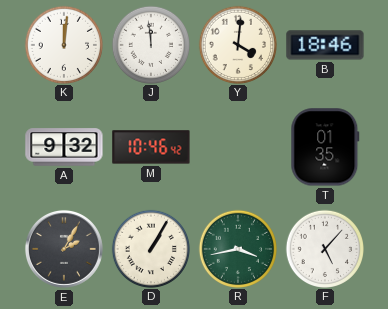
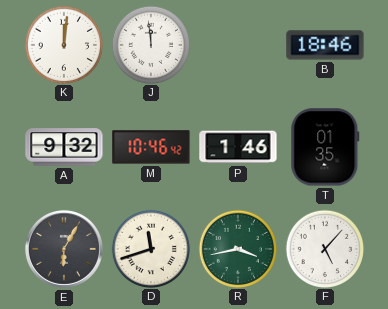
Y: 4:01 -> none
P: none -> 1:46
E: 2:05 -> 6:05
D: 1:05 -> 11:42
